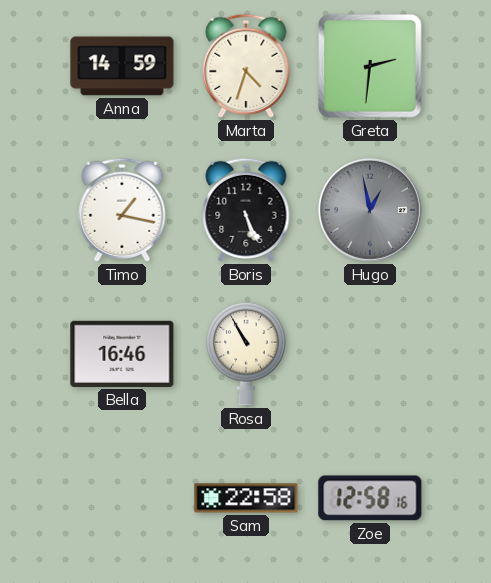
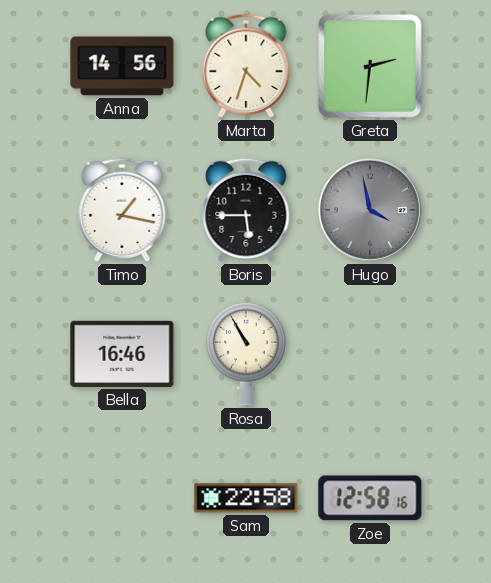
Anna: 14:59 -> 14:56
Boris: 5:26 -> 5:45
Hugo: 12:58 -> 3:58
